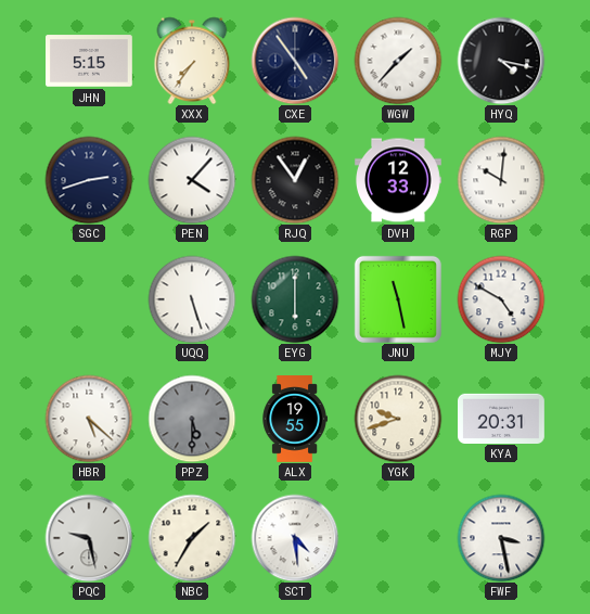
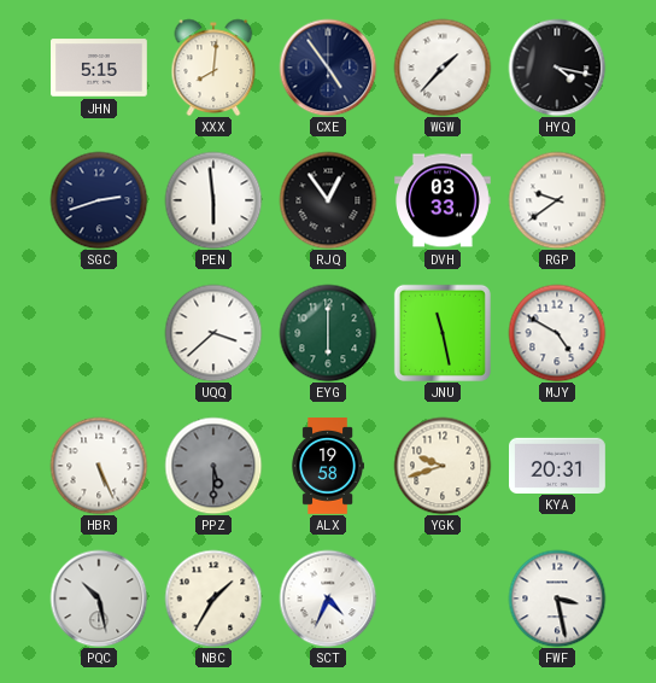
XXX: 7:36 -> 8:01
PEN: 4:07 -> 5:59
DVH: 12:33 -> 03:33
RGP: 10:01 -> 9:39
UQQ: 5:27 -> 3:38
HBR: 5:22 -> 5:26
ALX: 19:55 -> 19:58
PQC: 9:28 -> 10:28
SCT: 4:29 -> 4:34
